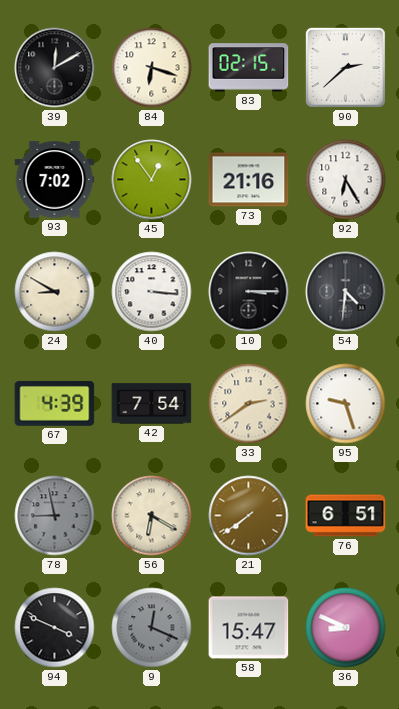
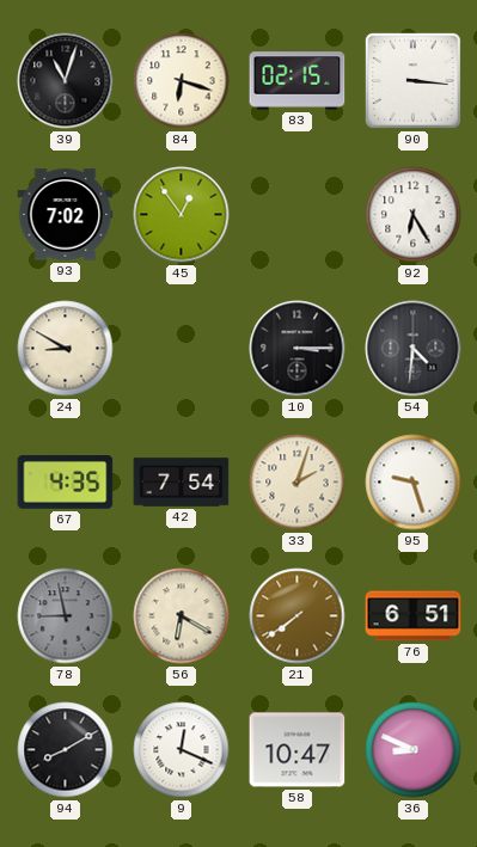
39: 12:10 -> 11:03
90: 2:38 -> 3:16
73: 21:16 -> none
40: 3:16 -> none
67: 4:39 -> 4:35
33: 2:39 -> 2:03
94: 3:49 -> 8:10
9 dial: grey -> white
58: 15:47 -> 10:47
